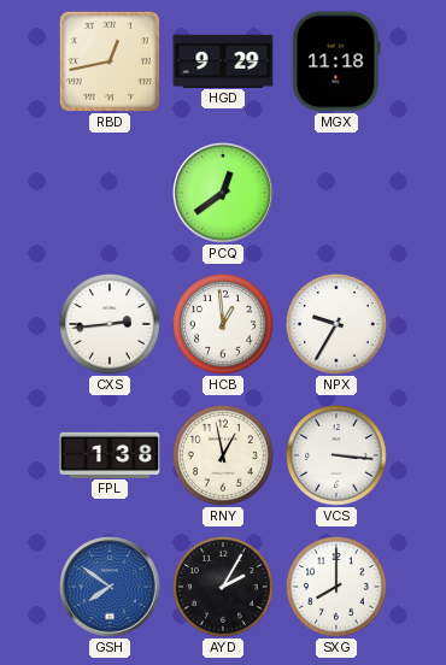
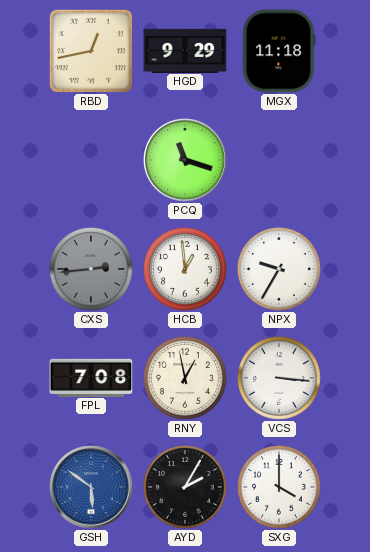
PCQ: 12:39 -> 11:18
CXS dial: white -> grey
FPL: 1:38 -> 7:08
GSH: 7:51 -> 5:51
SXG: 8:00 -> 4:00
